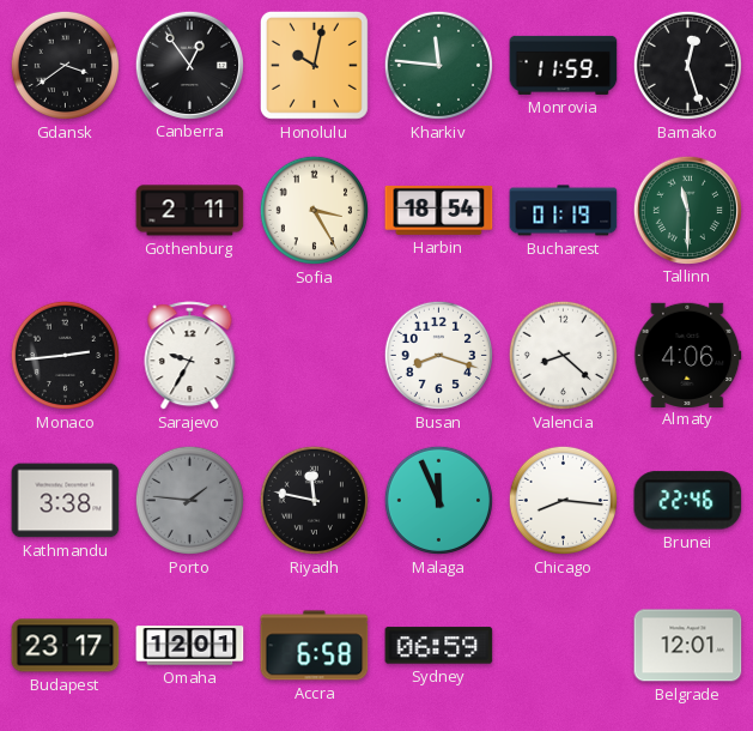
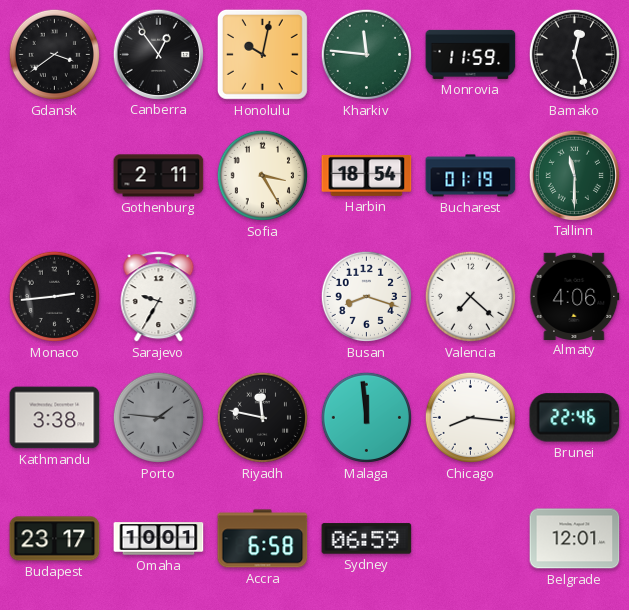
Valencia: 8:22 -> 7:22
Malaga: 11:56 -> 11:59
Omaha: 12:01 -> 10:01
